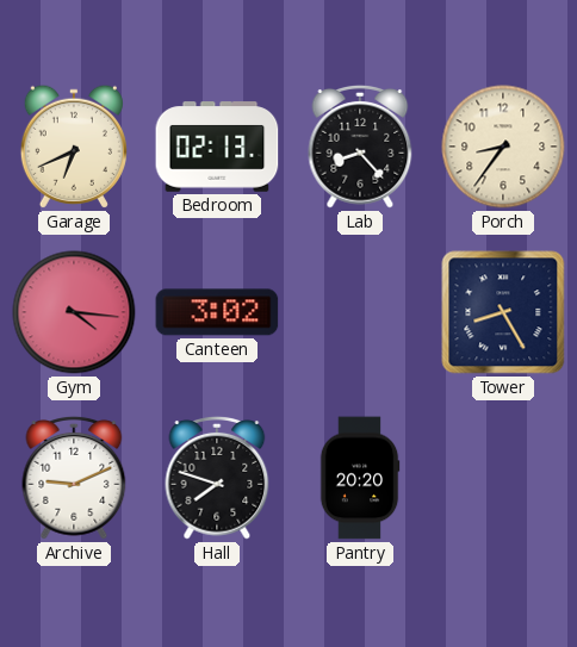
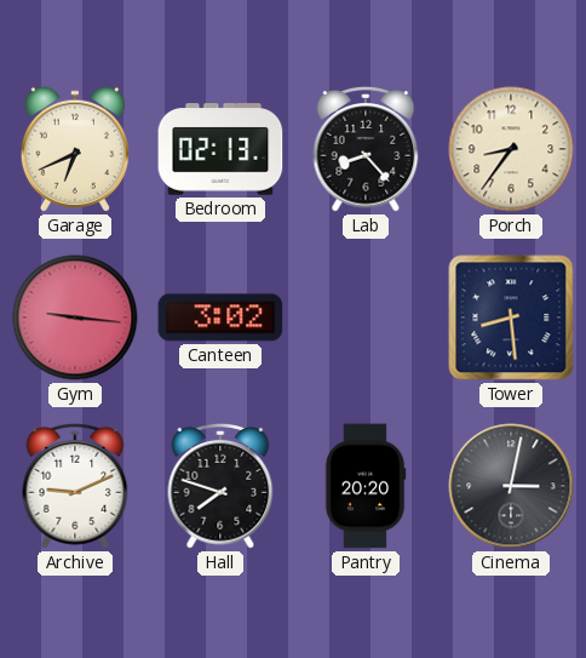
Gym: 4:16 -> 9:16
Tower: 8:25 -> 8:29
Cinema: none -> 3:02
